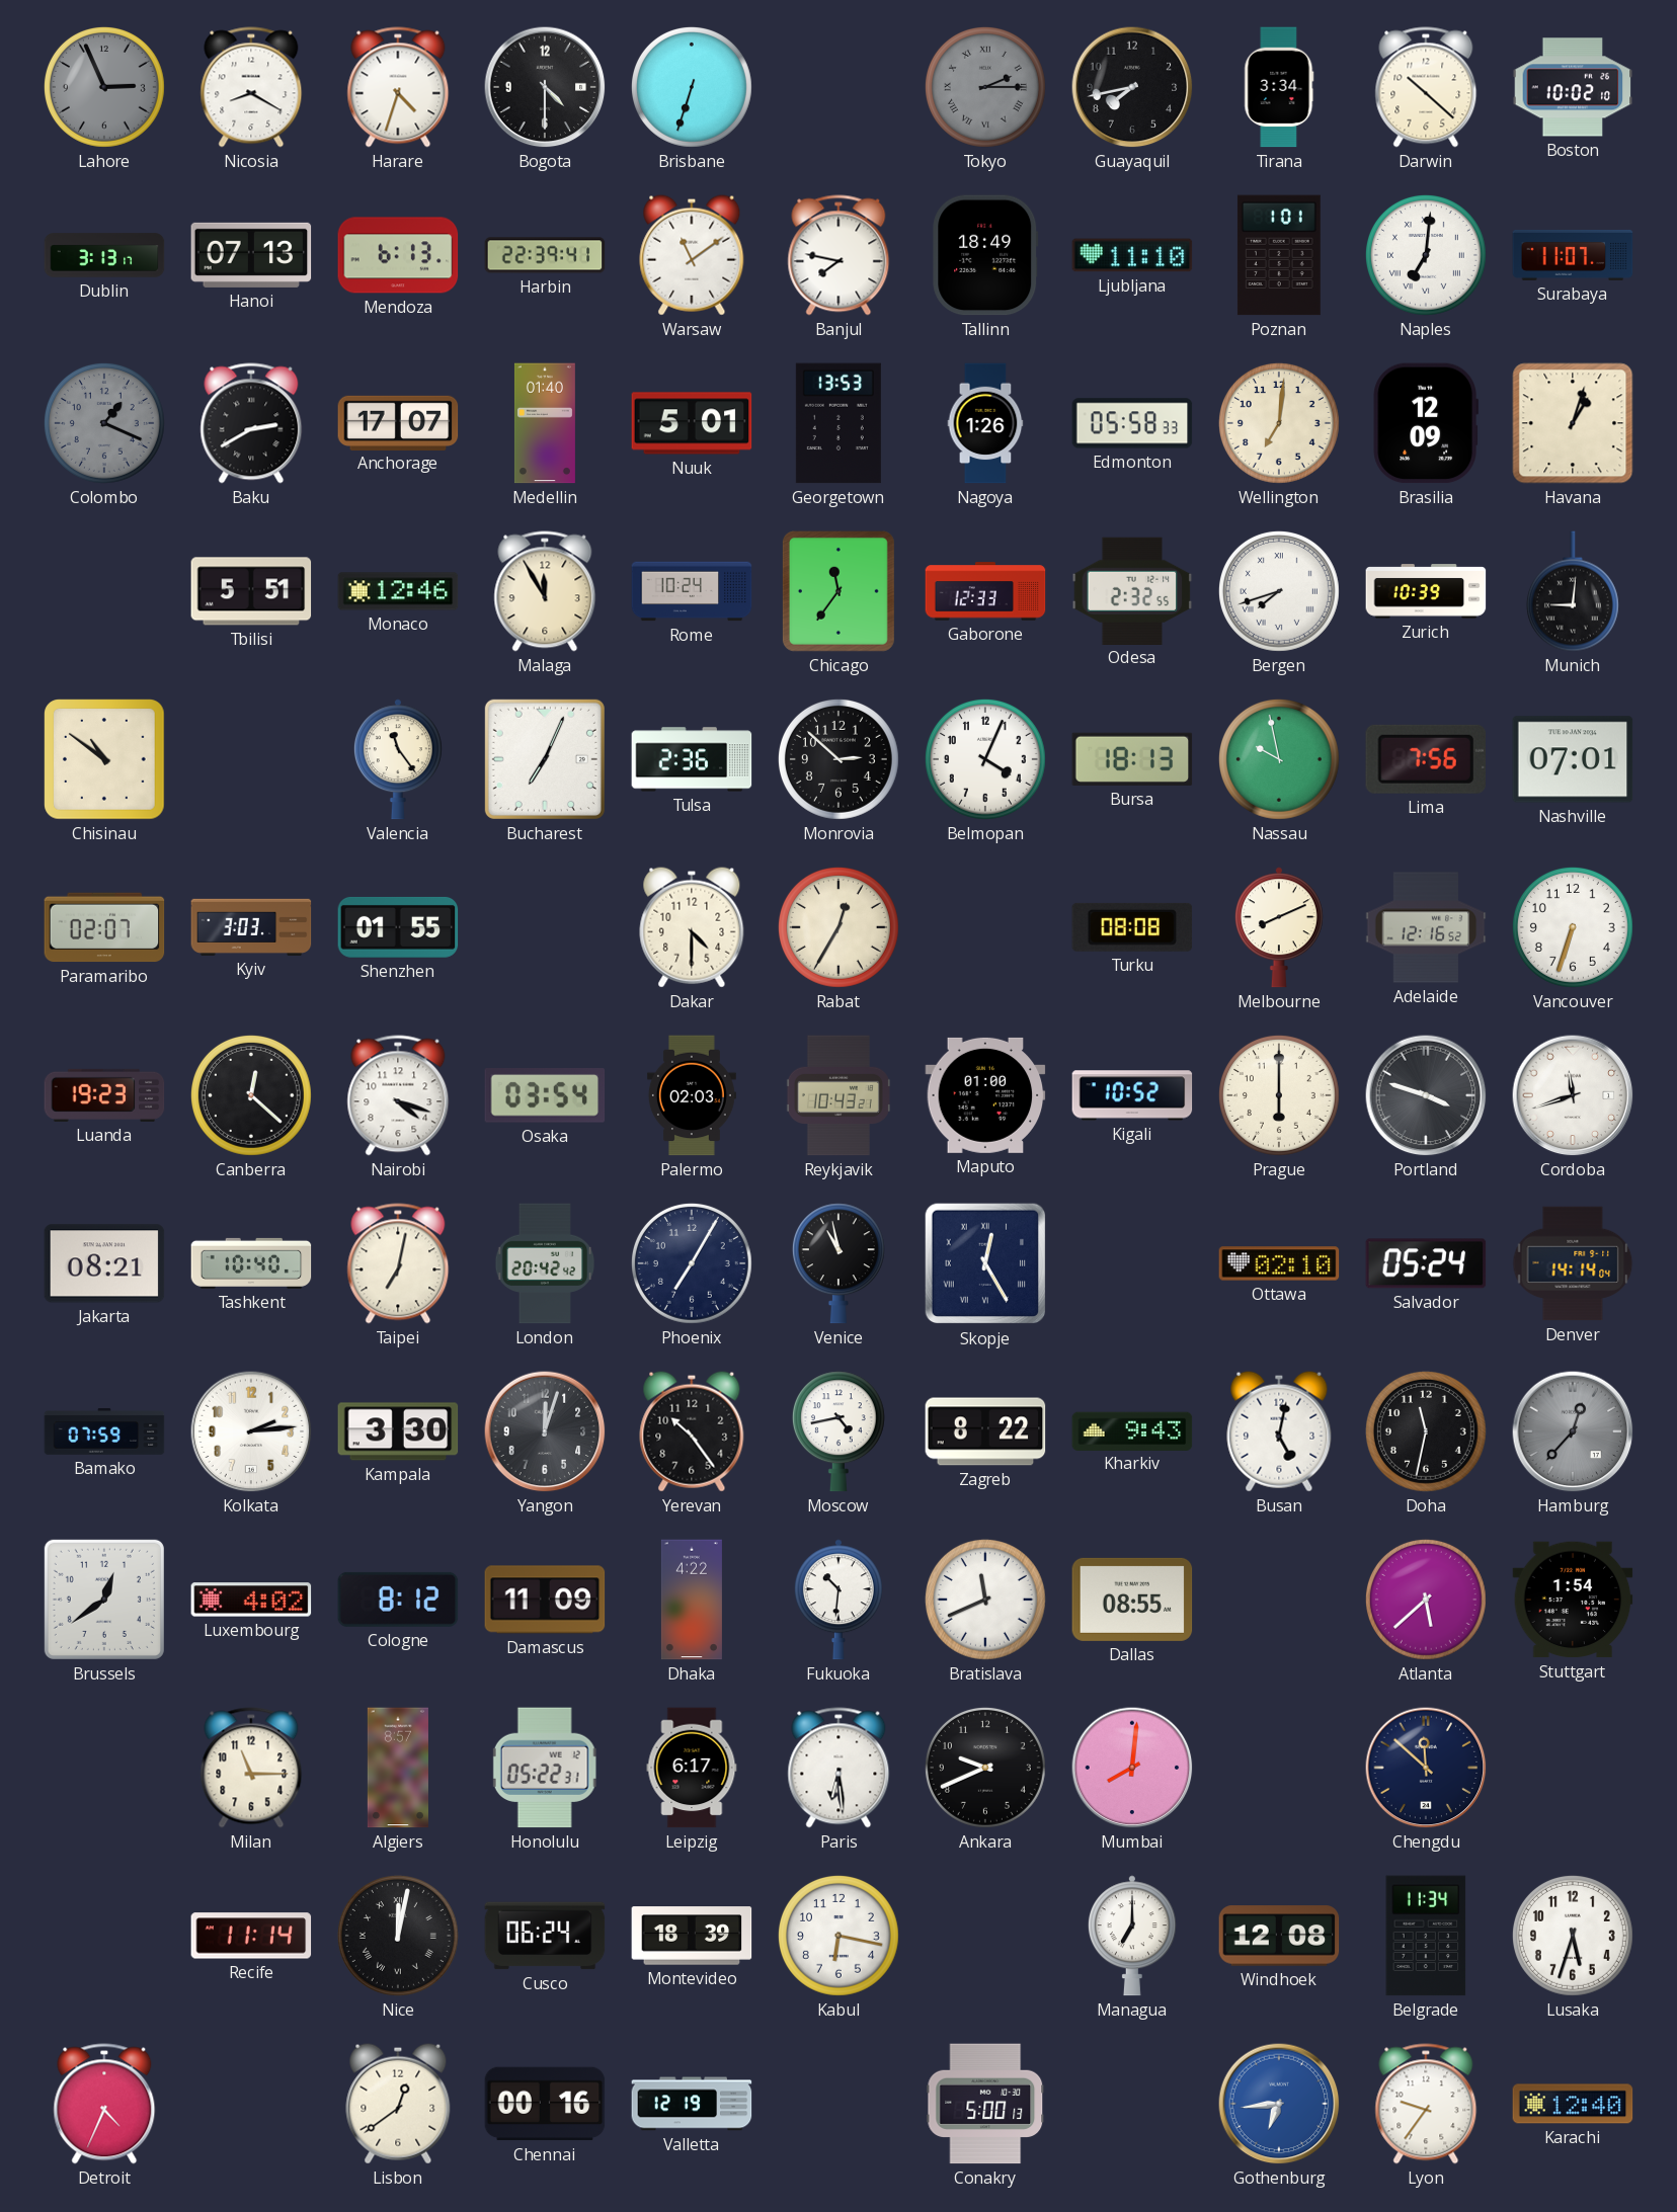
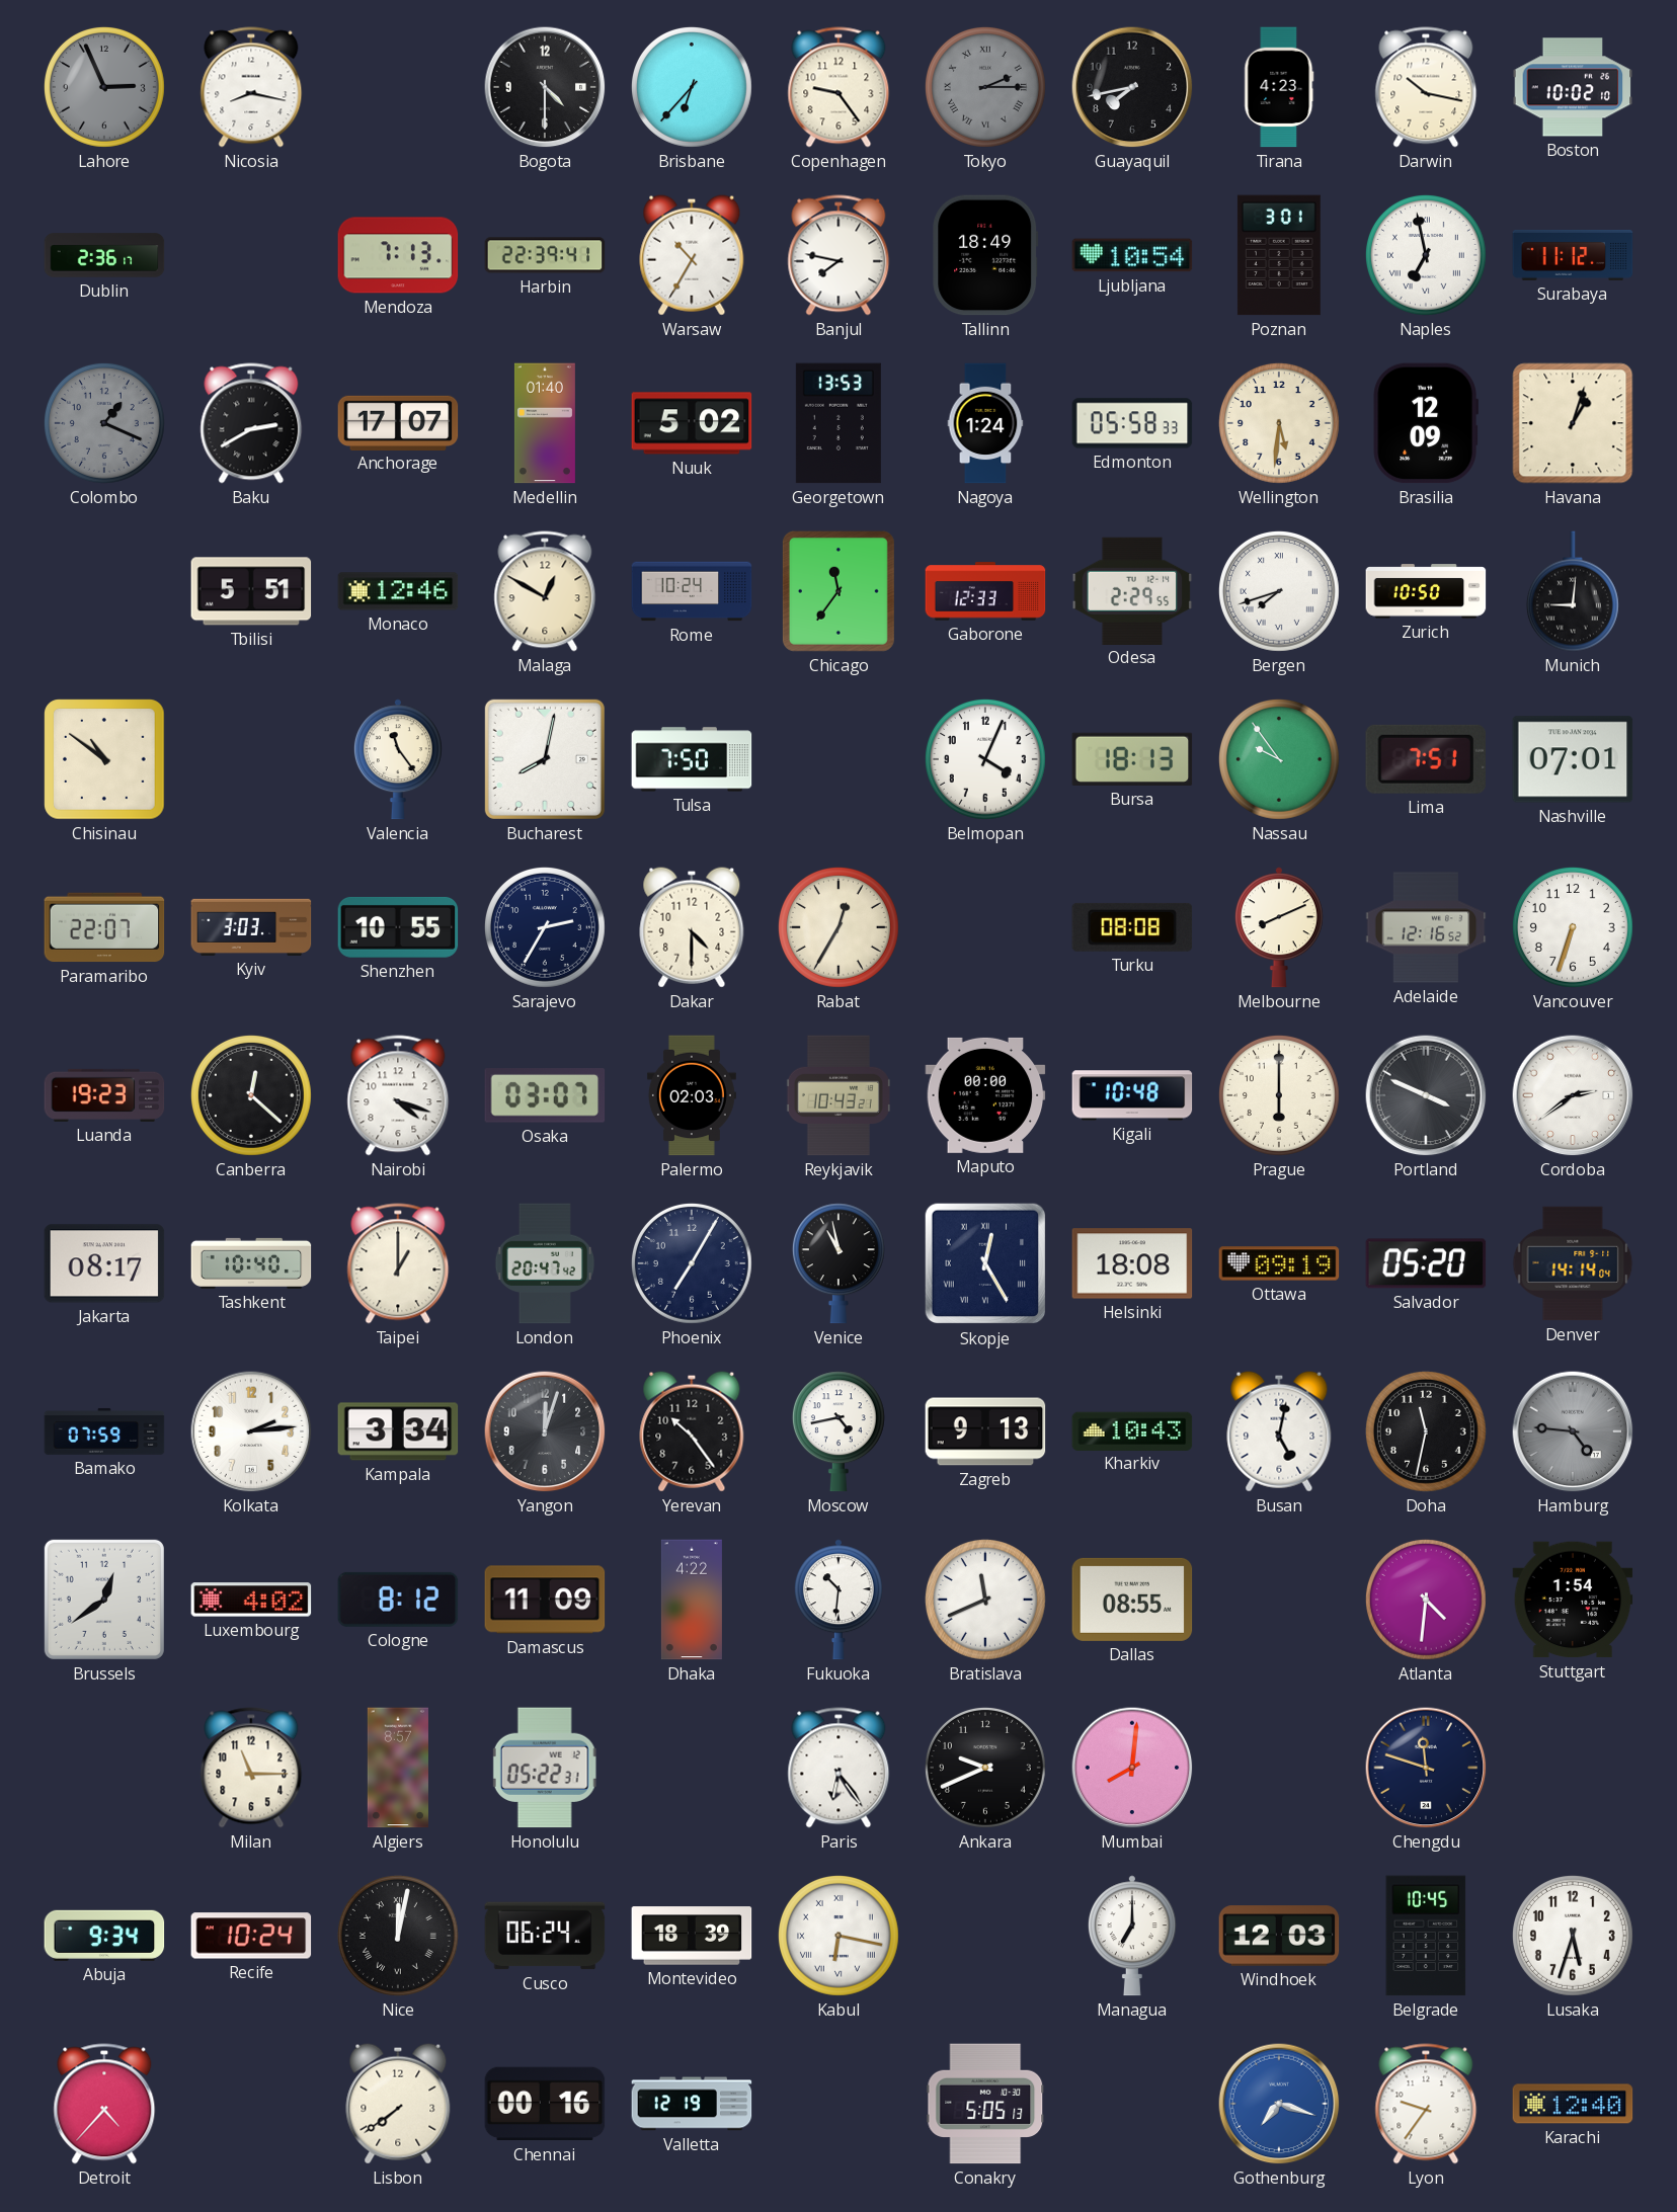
Nicosia: 8:20 -> 8:17
Harare: 4:33 -> none
Brisbane: 6:33 -> 6:37
Copenhagen: none -> 9:24
Tirana: 3:34 -> 4:23
Darwin: 10:22 -> 10:17
Dublin: 3:13 -> 2:36
Hanoi: 07:13 -> none
Mendoza: 6:13 -> 7:13
Warsaw: 11:09 -> 10:35
Ljubljana: 11:10 -> 10:54
Poznan: 1:01 -> 3:01
Naples: 7:01 -> 6:58
Surabaya: 11:07 -> 11:12
Nuuk: 5:01 -> 5:02
Nagoya: 1:26 -> 1:24
Wellington: 7:01 -> 5:31
Malaga: 11:55 -> 12:50
Odesa: 2:32 -> 2:29
Zurich: 10:39 -> 10:50
Bucharest: 7:04 -> 8:02
Tulsa: 2:36 -> 7:50
Monrovia: 2:52 -> none
Nassau: 9:58 -> 9:54
Lima: 7:56 -> 7:51
Paramaribo: 02:07 -> 22:07
Shenzhen: 01:55 -> 10:55
Sarajevo: none -> 2:35
Osaka: 03:54 -> 03:07
Maputo: 01:00 -> 00:00
Kigali: 10:52 -> 10:48
Portland: 3:48 -> 3:49
Cordoba: 11:42 -> 2:39
Jakarta: 08:21 -> 08:17
Taipei: 7:02 -> 1:00
London: 20:42 -> 20:47
Helsinki: none -> 18:08
Ottawa: 02:10 -> 09:19
Salvador: 05:24 -> 05:20
Kampala: 3:30 -> 3:34
Zagreb: 8:22 -> 9:13
Kharkiv: 9:43 -> 10:43
Hamburg: 12:37 -> 4:46
Atlanta: 5:38 -> 4:31
Leipzig: 6:17 -> none
Paris: 6:29 -> 6:24
Chengdu: 11:52 -> 11:48
Abuja: none -> 9:34
Recife: 11:14 -> 10:24
Kabul numerals: Arabic -> Roman
Windhoek: 12:08 -> 12:03
Belgrade: 11:34 -> 10:45
Detroit: 4:34 -> 4:37
Lisbon: 12:39 -> 7:39
Conakry: 5:00 -> 5:05
Gothenburg: 6:44 -> 7:18
